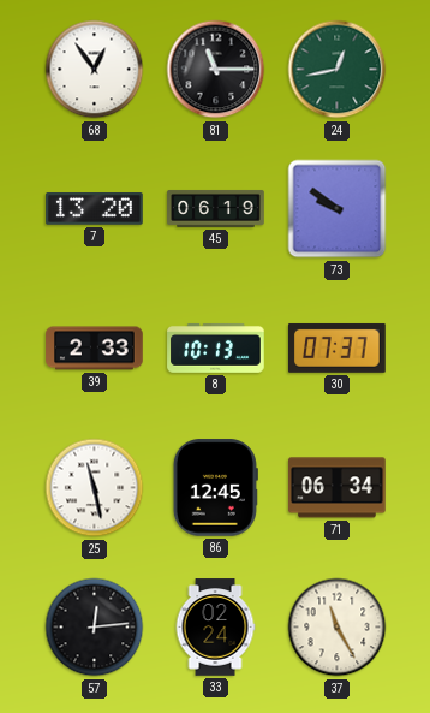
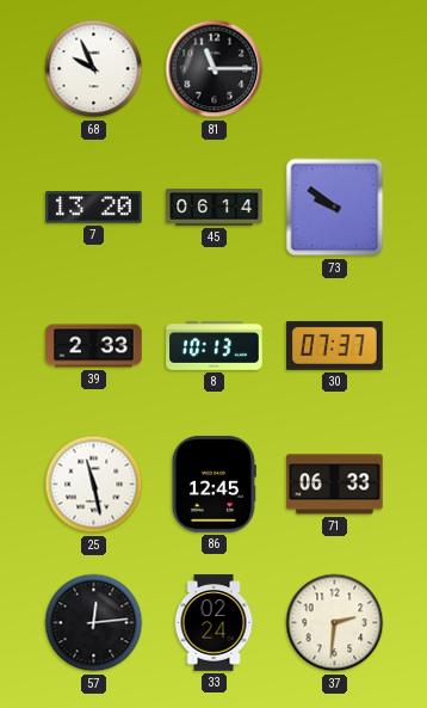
68: 12:54 -> 9:56
24: 12:43 -> none
45: 06:19 -> 06:14
71: 06:34 -> 06:33
37: 11:25 -> 2:31
